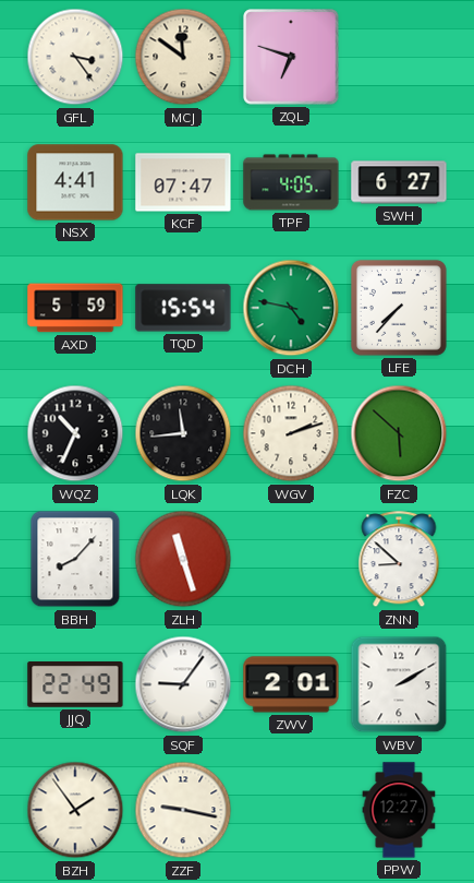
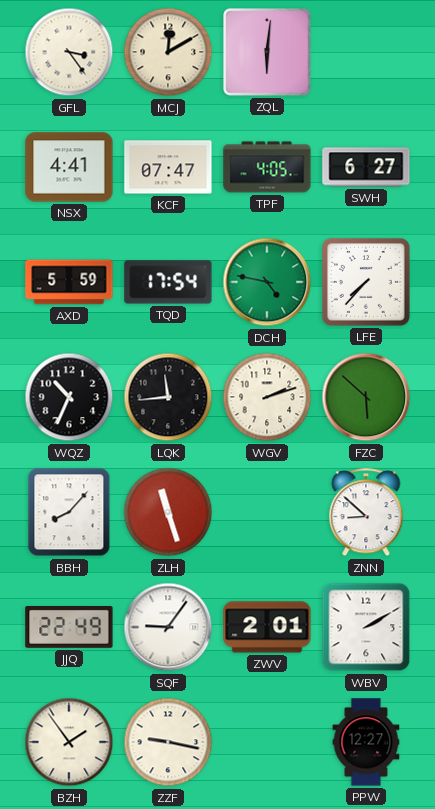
MCJ: 11:51 -> 12:10
ZQL: 6:48 -> 6:01
TQD: 15:54 -> 17:54
